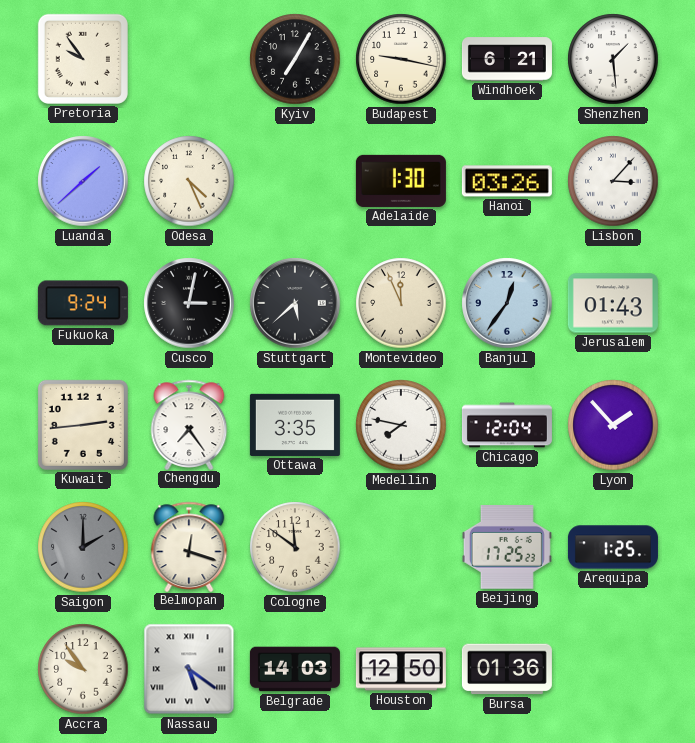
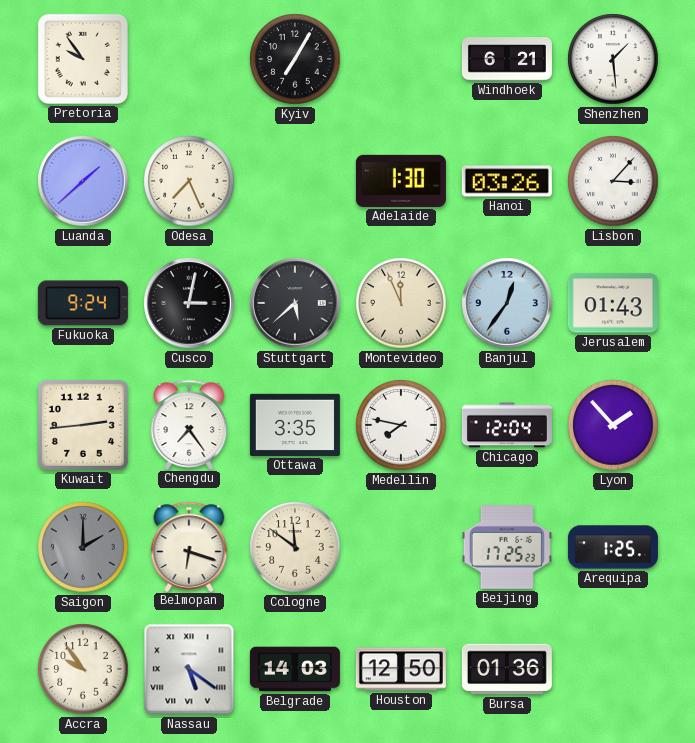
Budapest: 9:17 -> none
Odesa: 4:26 -> 7:26
Belmopan: 12:18 -> 6:18
